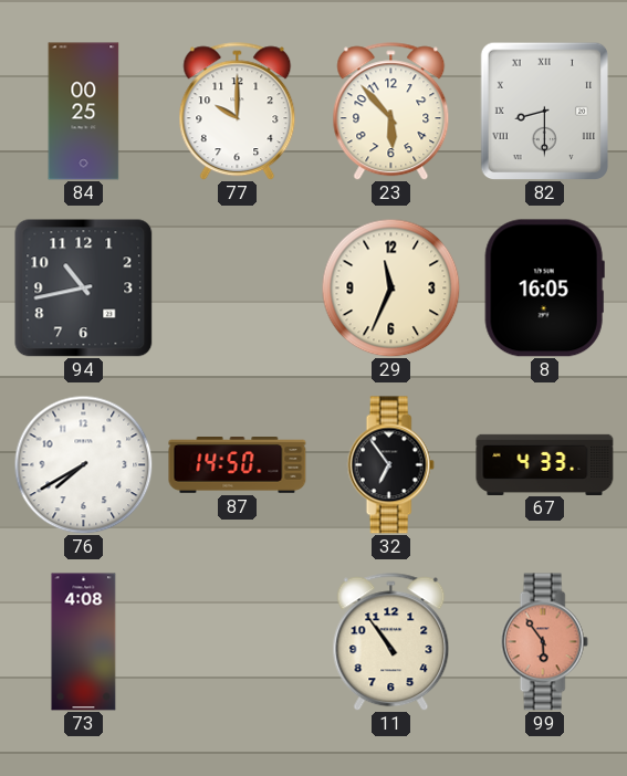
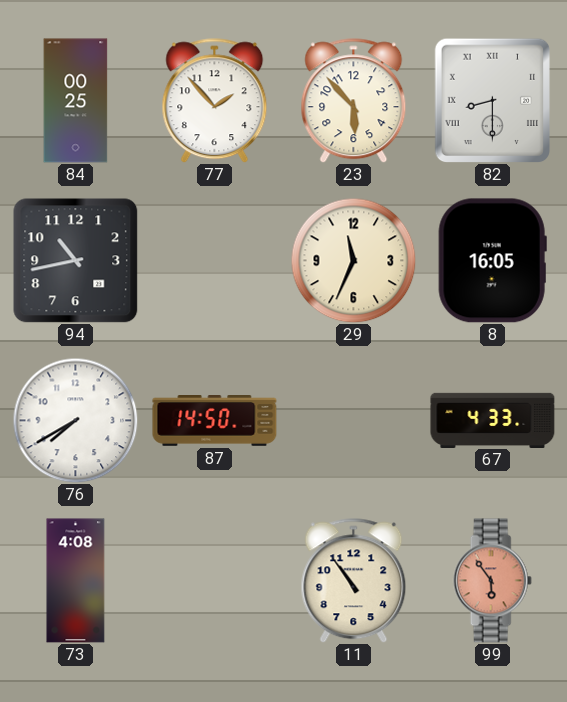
77: 10:00 -> 1:53
32: 6:54 -> none
